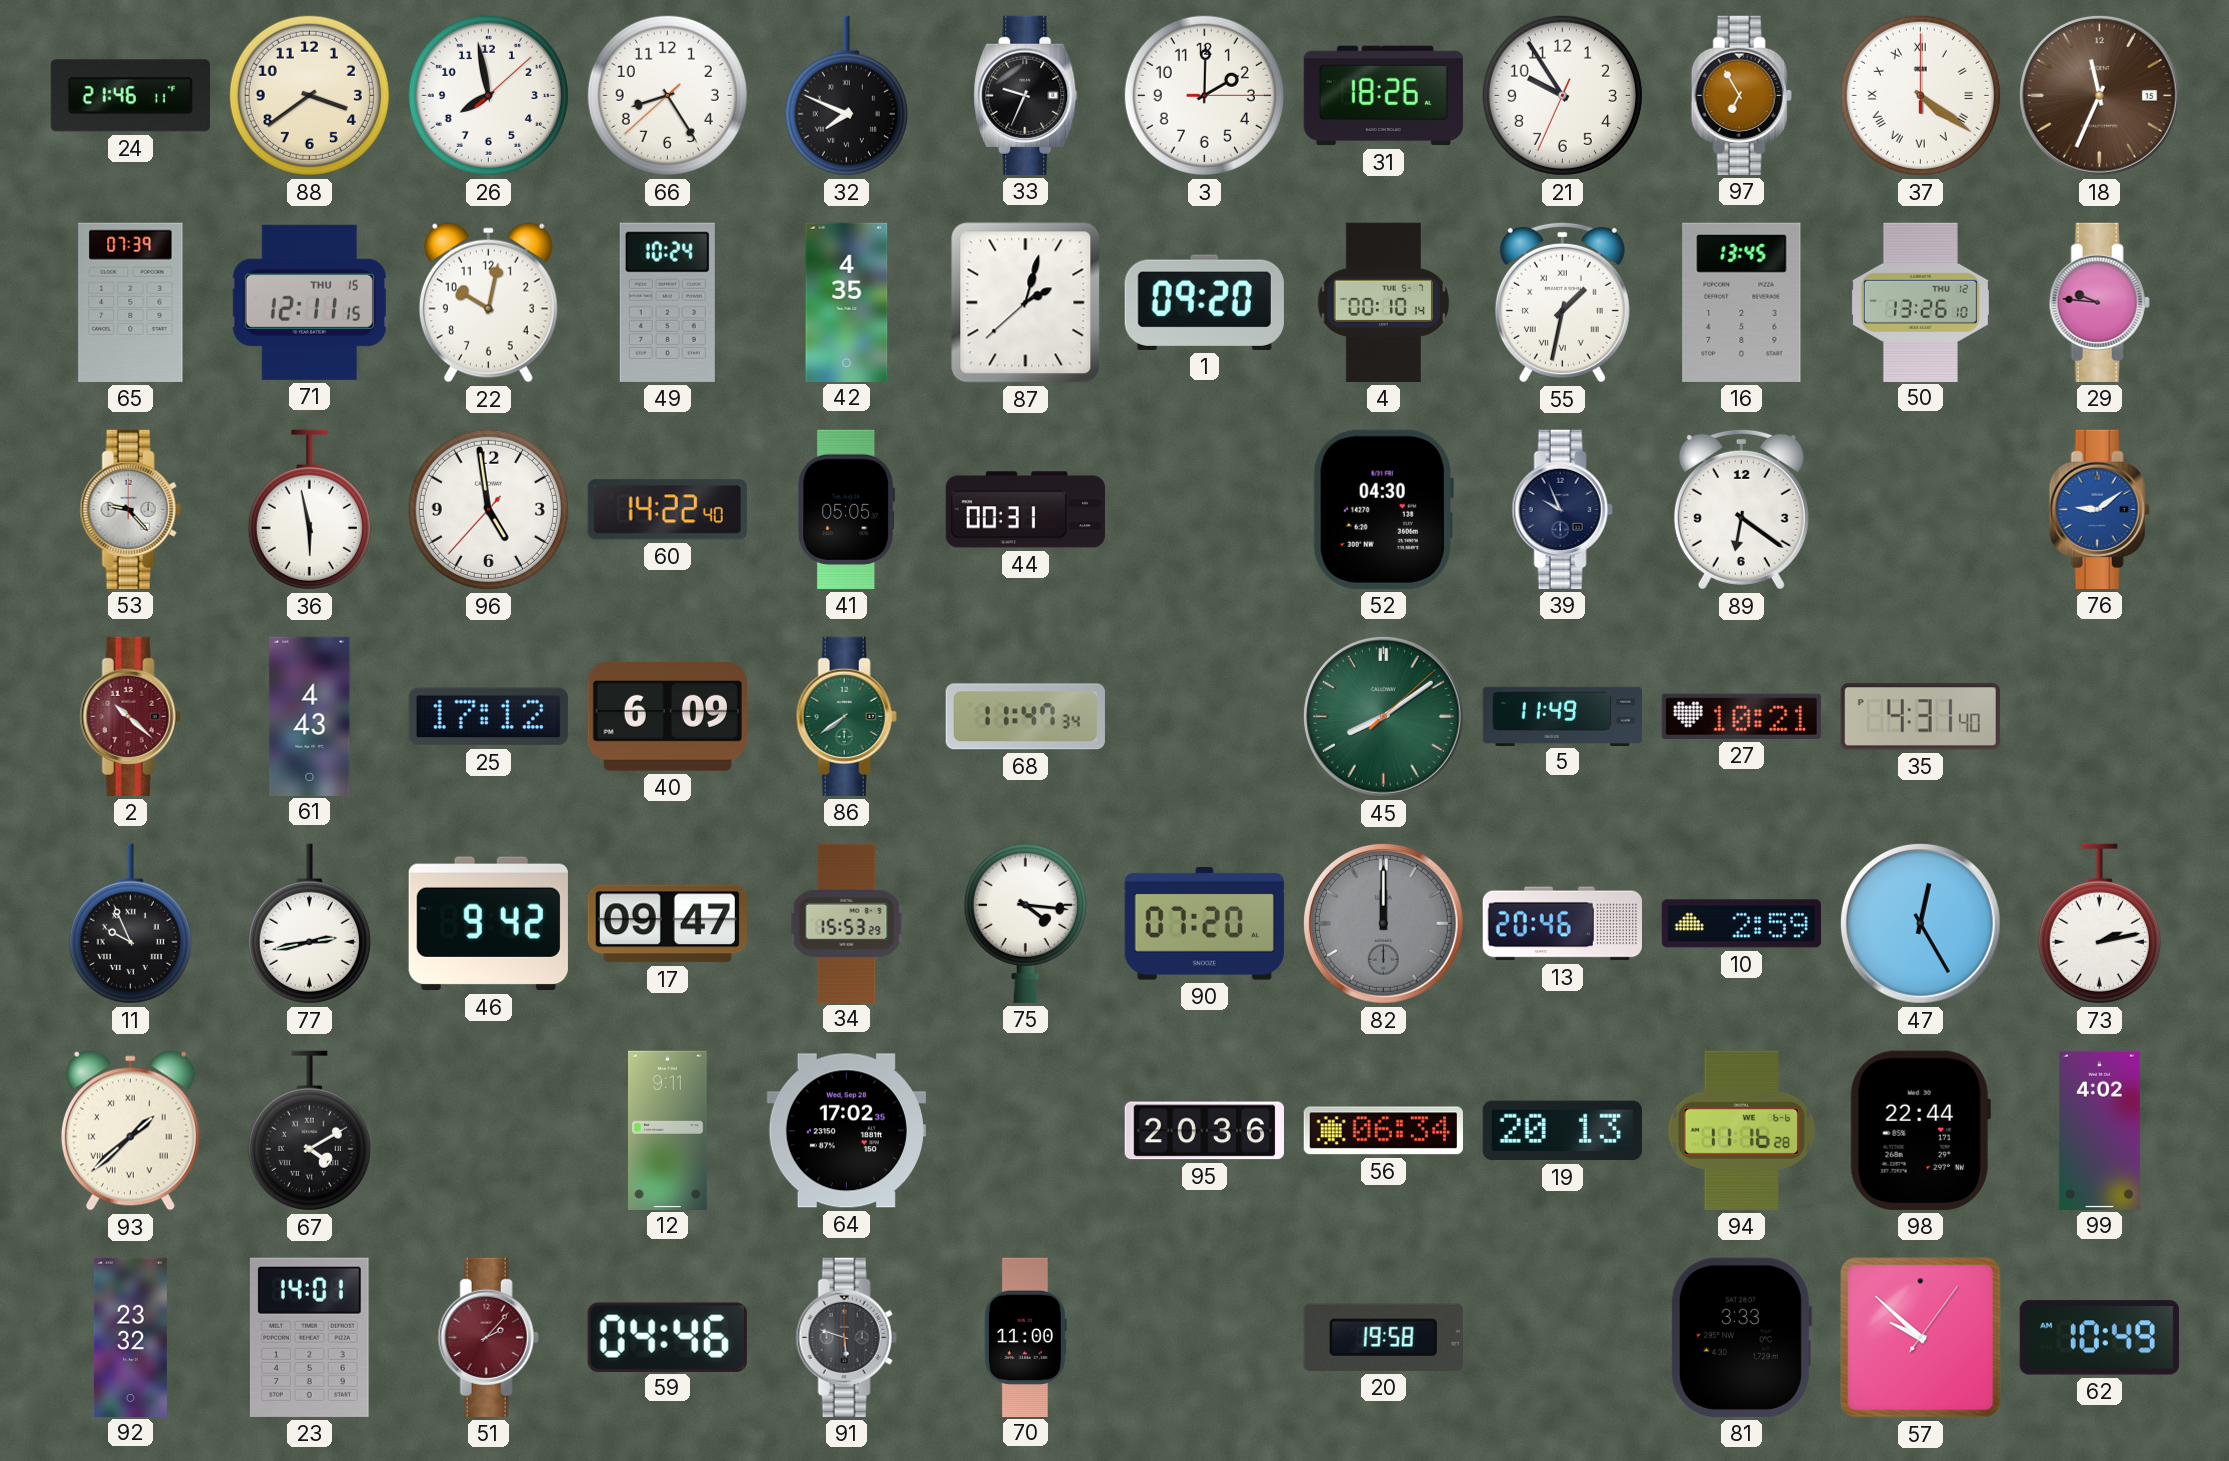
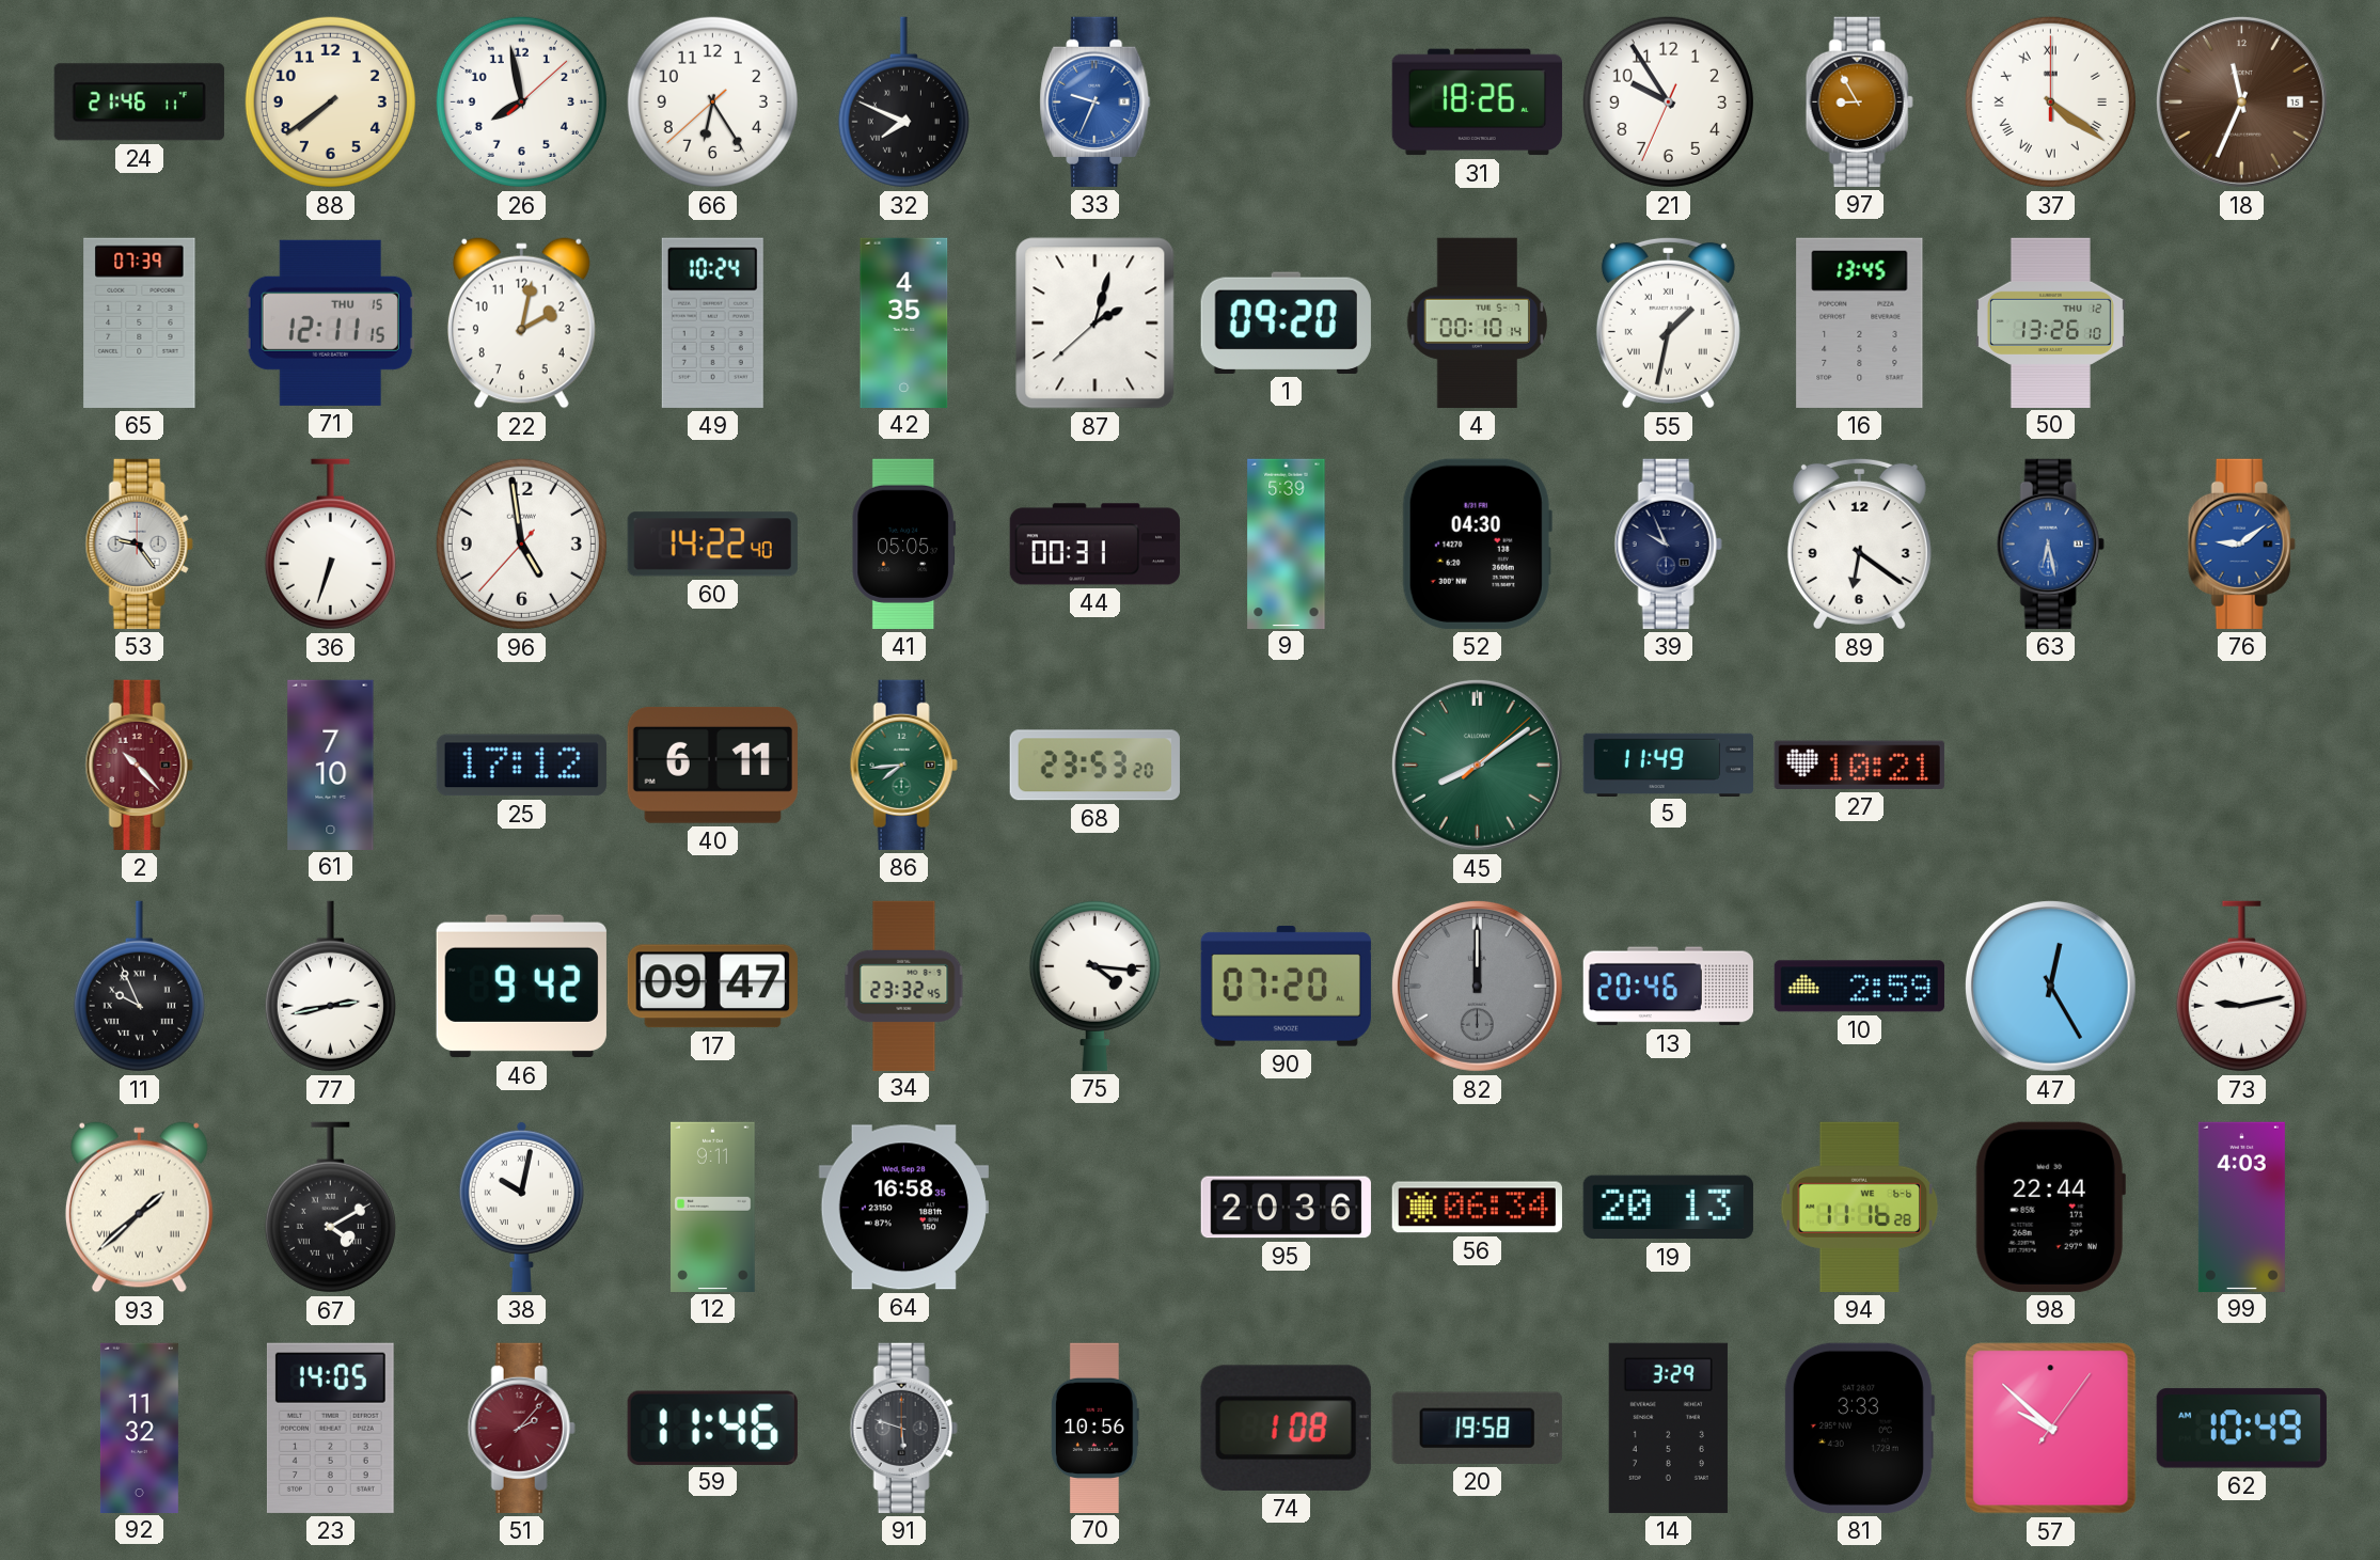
88: 3:39 -> 7:39
66: 8:24 -> 6:24
33 dial: black -> blue
3: 2:00 -> none
97: 6:55 -> 8:55
22: 10:02 -> 2:02
29: 9:46 -> none
53: 9:23 -> 9:24
36: 5:58 -> 6:33
9: none -> 5:39
63: none -> 6:28
2: 10:22 -> 10:23
61: 4:43 -> 7:10
40: 6:09 -> 6:11
86: 7:39 -> 7:44
68: 11:47 -> 23:53
35: 4:31 -> none
34: 15:53 -> 23:32
73: 2:13 -> 9:13
38: none -> 10:02
64: 17:02 -> 16:58
99: 4:02 -> 4:03
92: 23:32 -> 11:32
23: 14:01 -> 14:05
59: 04:46 -> 11:46
70: 11:00 -> 10:56
74: none -> 1:08
14: none -> 3:29
